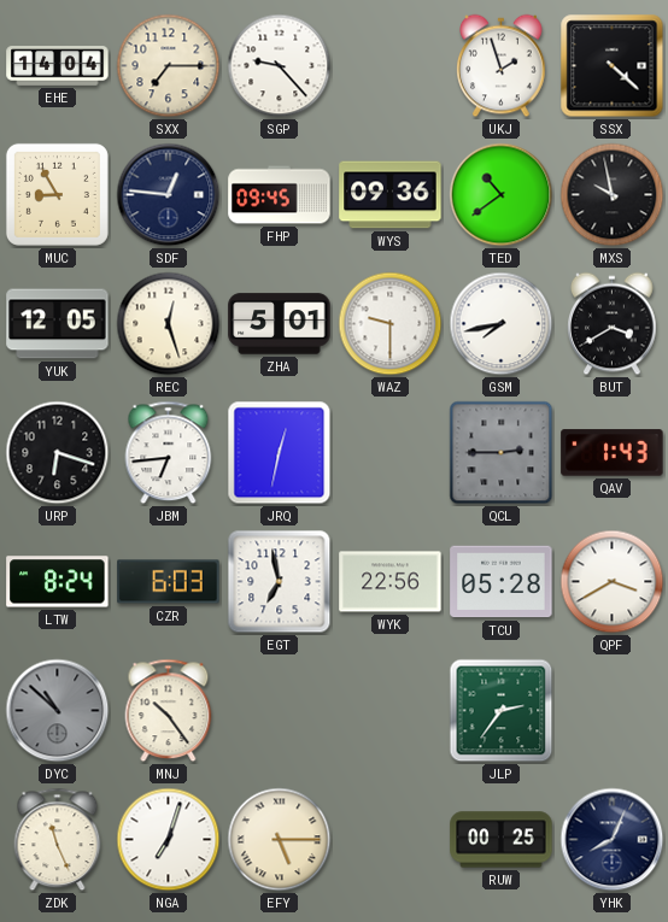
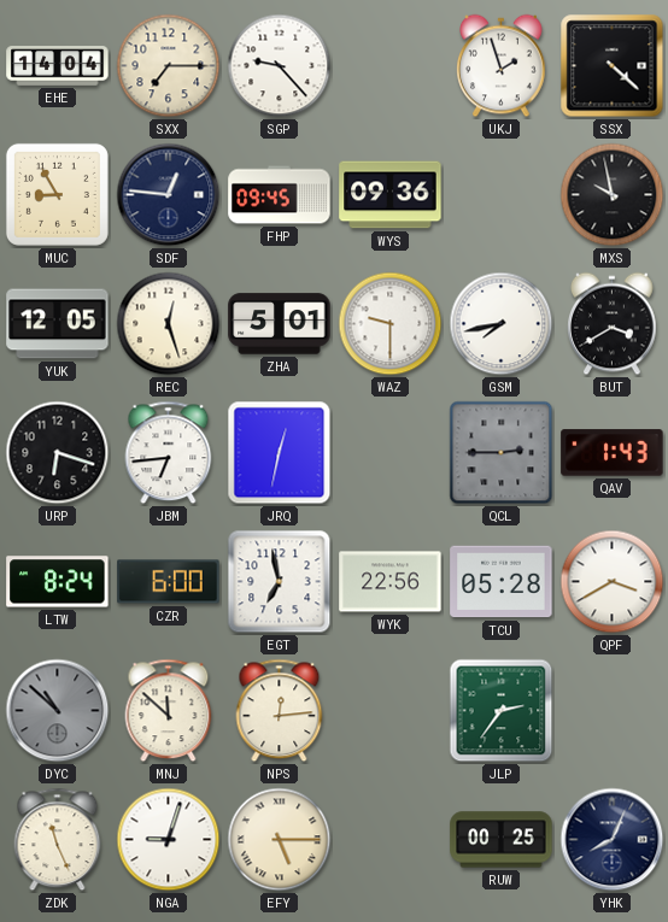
TED: 10:39 -> none
CZR: 6:03 -> 6:00
MNJ: 10:24 -> 11:52
NPS: none -> 12:14
NGA: 7:03 -> 9:03
